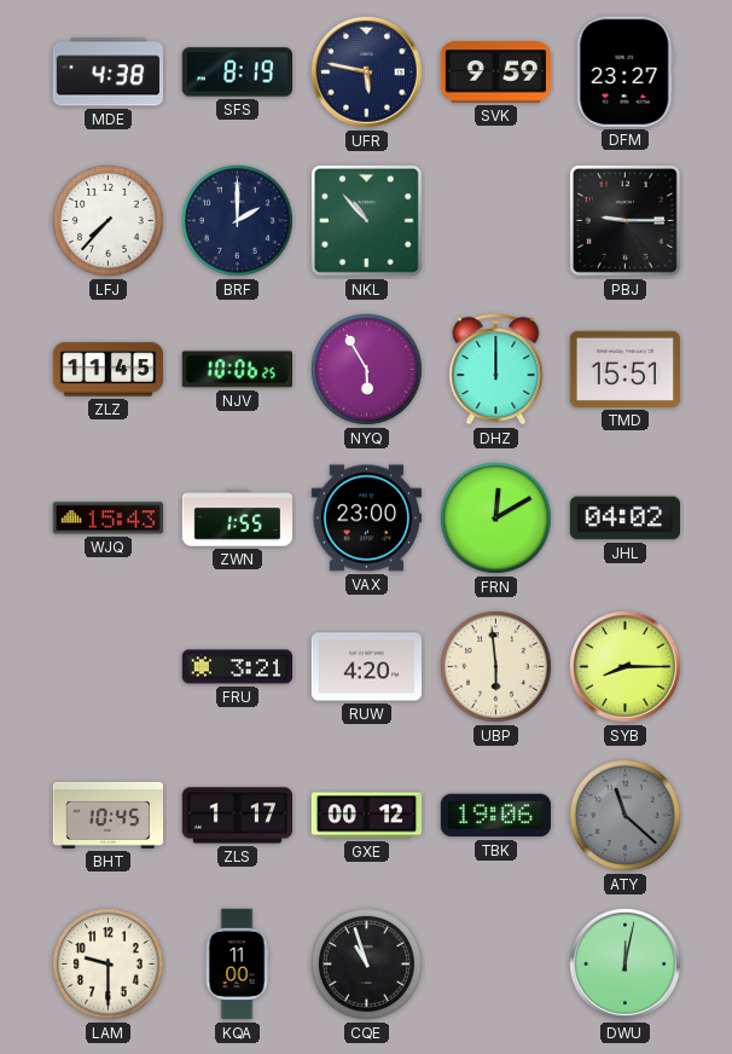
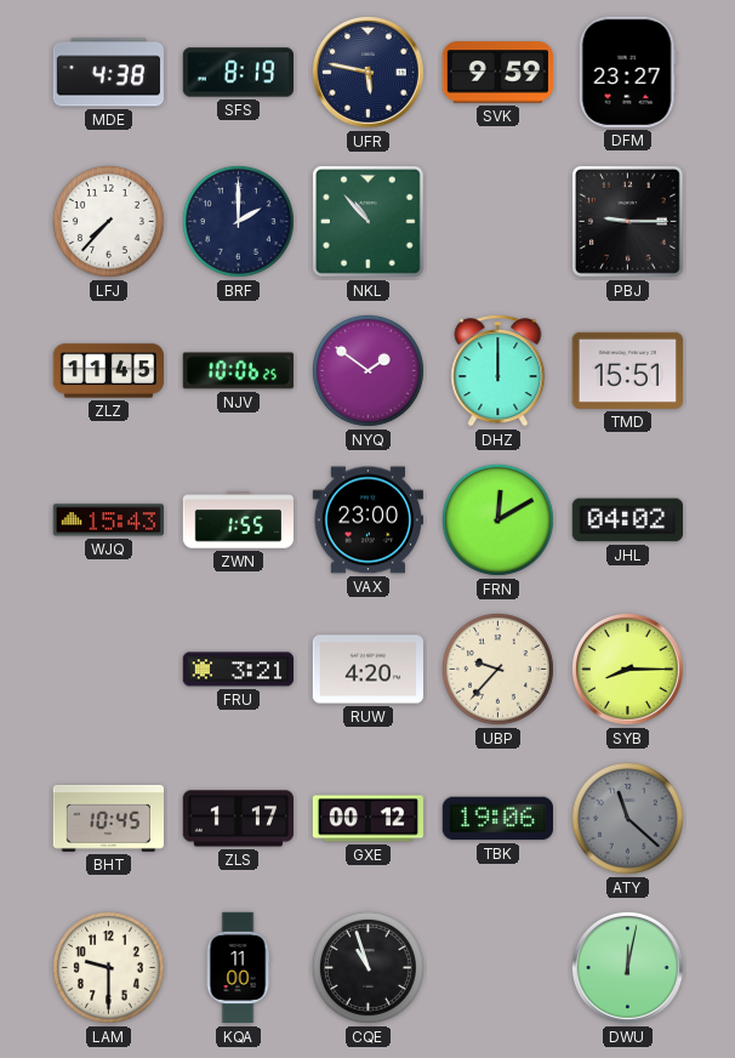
NYQ: 5:55 -> 1:51
UBP: 5:59 -> 9:37
